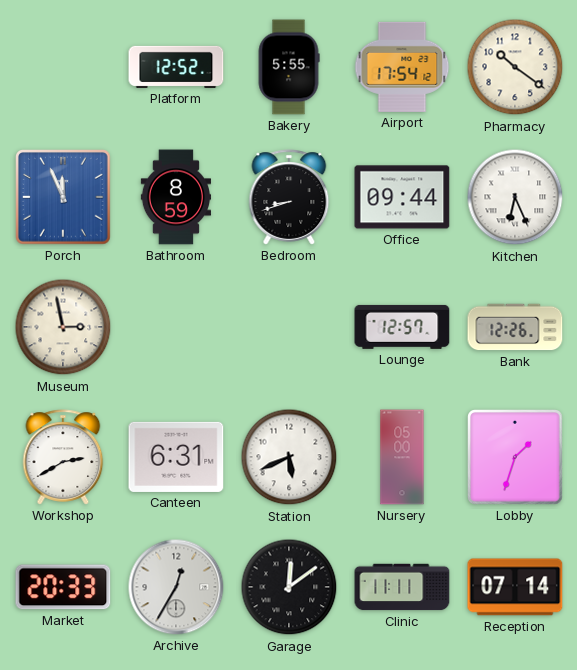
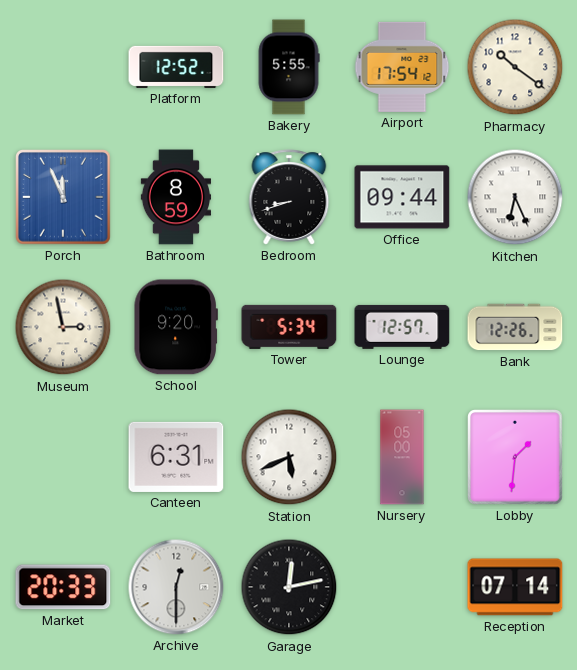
School: none -> 9:20
Tower: none -> 5:34
Workshop: 2:40 -> none
Lobby: 1:33 -> 1:31
Archive: 12:35 -> 12:30
Garage: 12:09 -> 12:13
Clinic: 11:11 -> none
